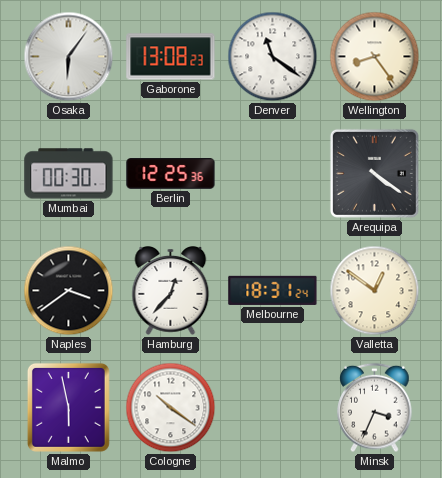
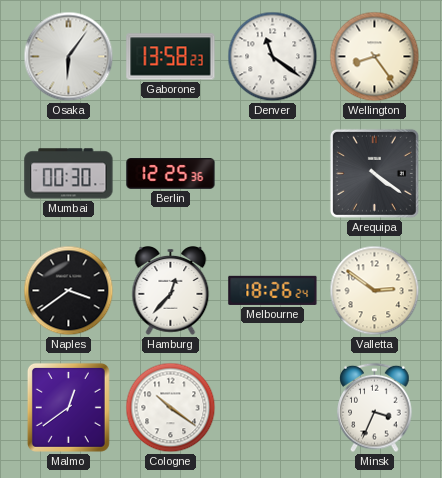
Gaborone: 13:08 -> 13:58
Melbourne: 18:31 -> 18:26
Valletta: 12:51 -> 2:51
Malmo: 5:58 -> 12:39
